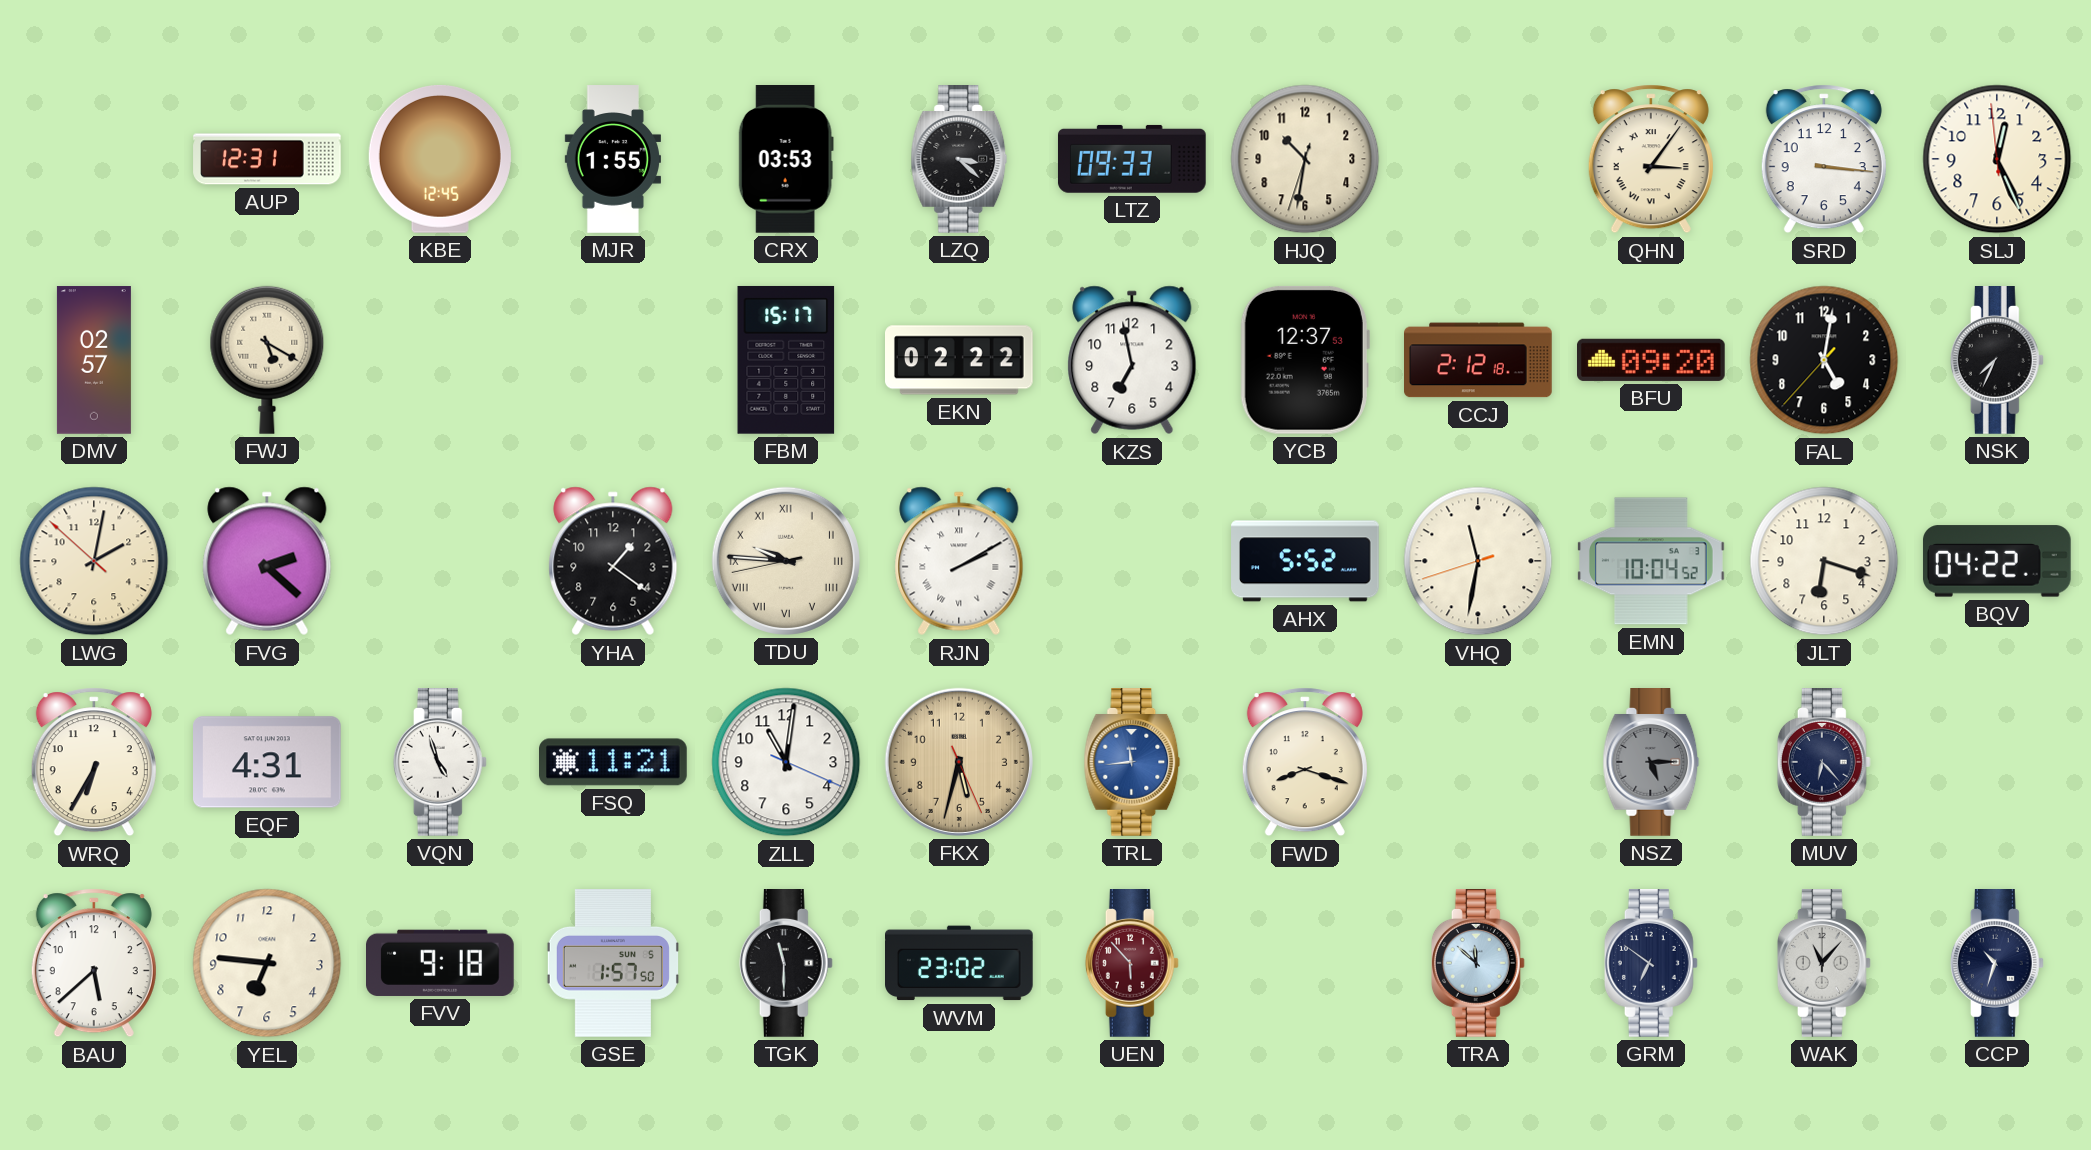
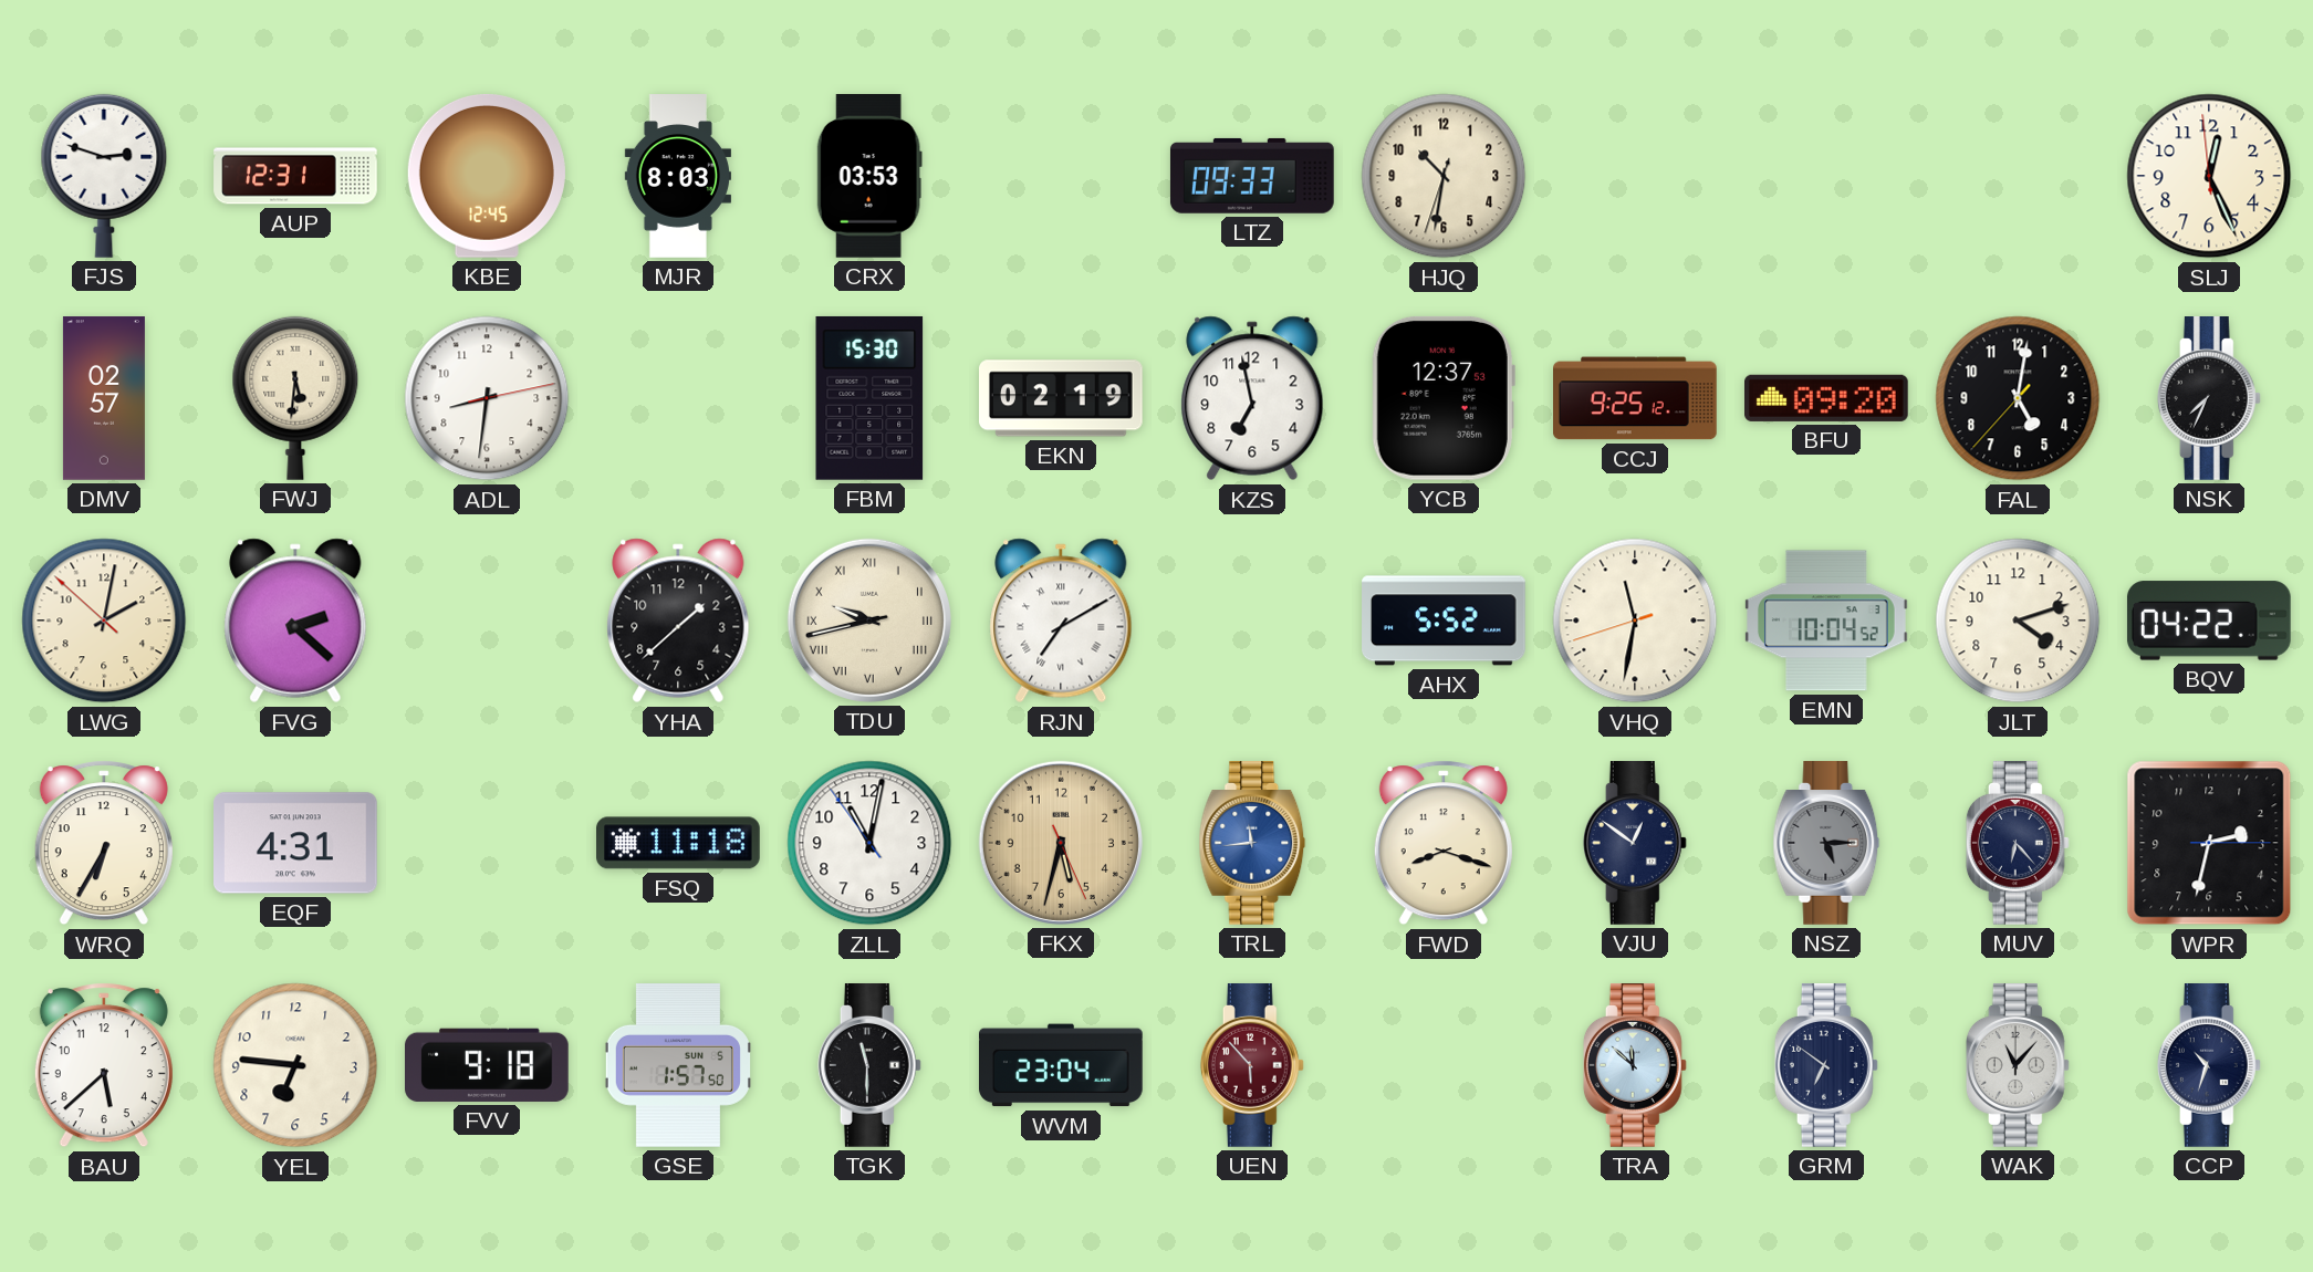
FJS: none -> 2:48
MJR: 1:55 -> 8:03
LZQ: 3:22 -> none
QHN: 3:06 -> none
SRD: 3:16 -> none
FWJ: 5:20 -> 5:31
ADL: none -> 8:31
FBM: 15:17 -> 15:30
EKN: 02:22 -> 02:19
CCJ: 2:12 -> 9:25
YHA: 1:21 -> 1:38
TDU: 9:45 -> 9:42
RJN: 2:10 -> 7:10
JLT: 6:18 -> 4:12
VQN: 4:57 -> none
FSQ: 11:21 -> 11:18
ZLL: 11:01:19 -> 11:01:54
VJU: none -> 12:51
WPR: none -> 2:32
WVM: 23:02 -> 23:04
